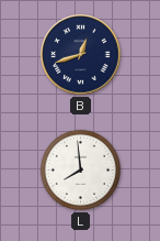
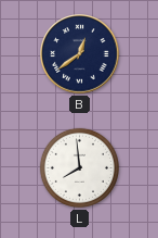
B: 12:42 -> 12:39
